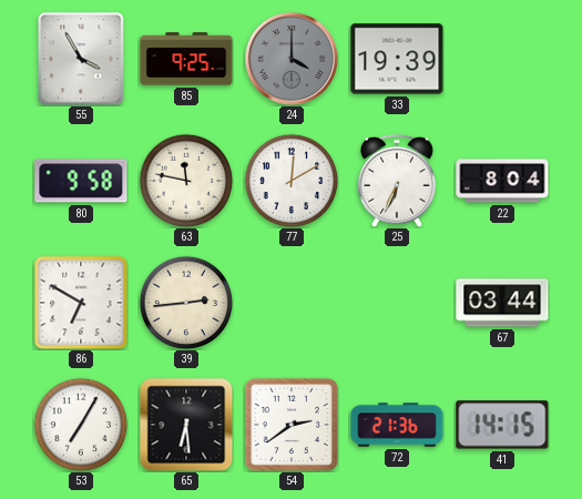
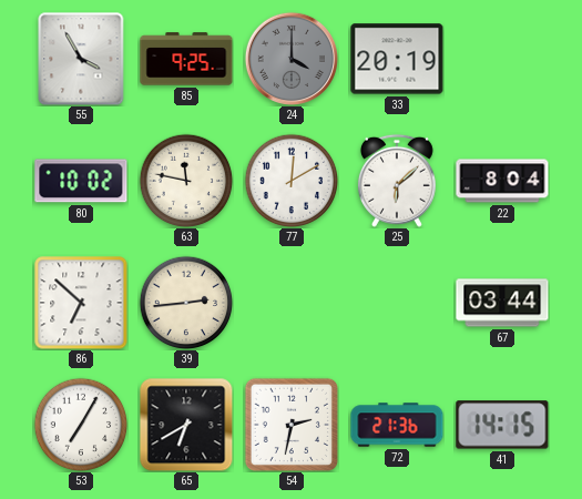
33: 19:39 -> 20:19
80: 9:58 -> 10:02
25: 6:34 -> 6:08
86: 6:50 -> 6:52
65: 6:29 -> 6:40
54: 2:39 -> 2:32
